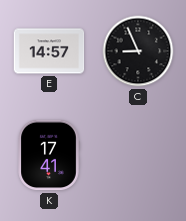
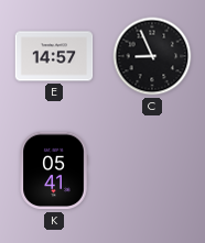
K: 17:41 -> 05:41
